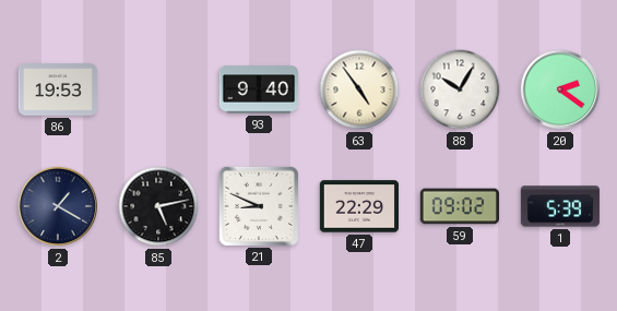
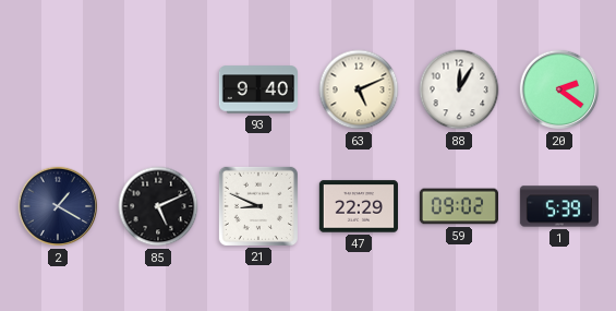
86: 19:53 -> none
63: 4:54 -> 5:11
88: 10:05 -> 12:05
85: 5:13 -> 5:11
